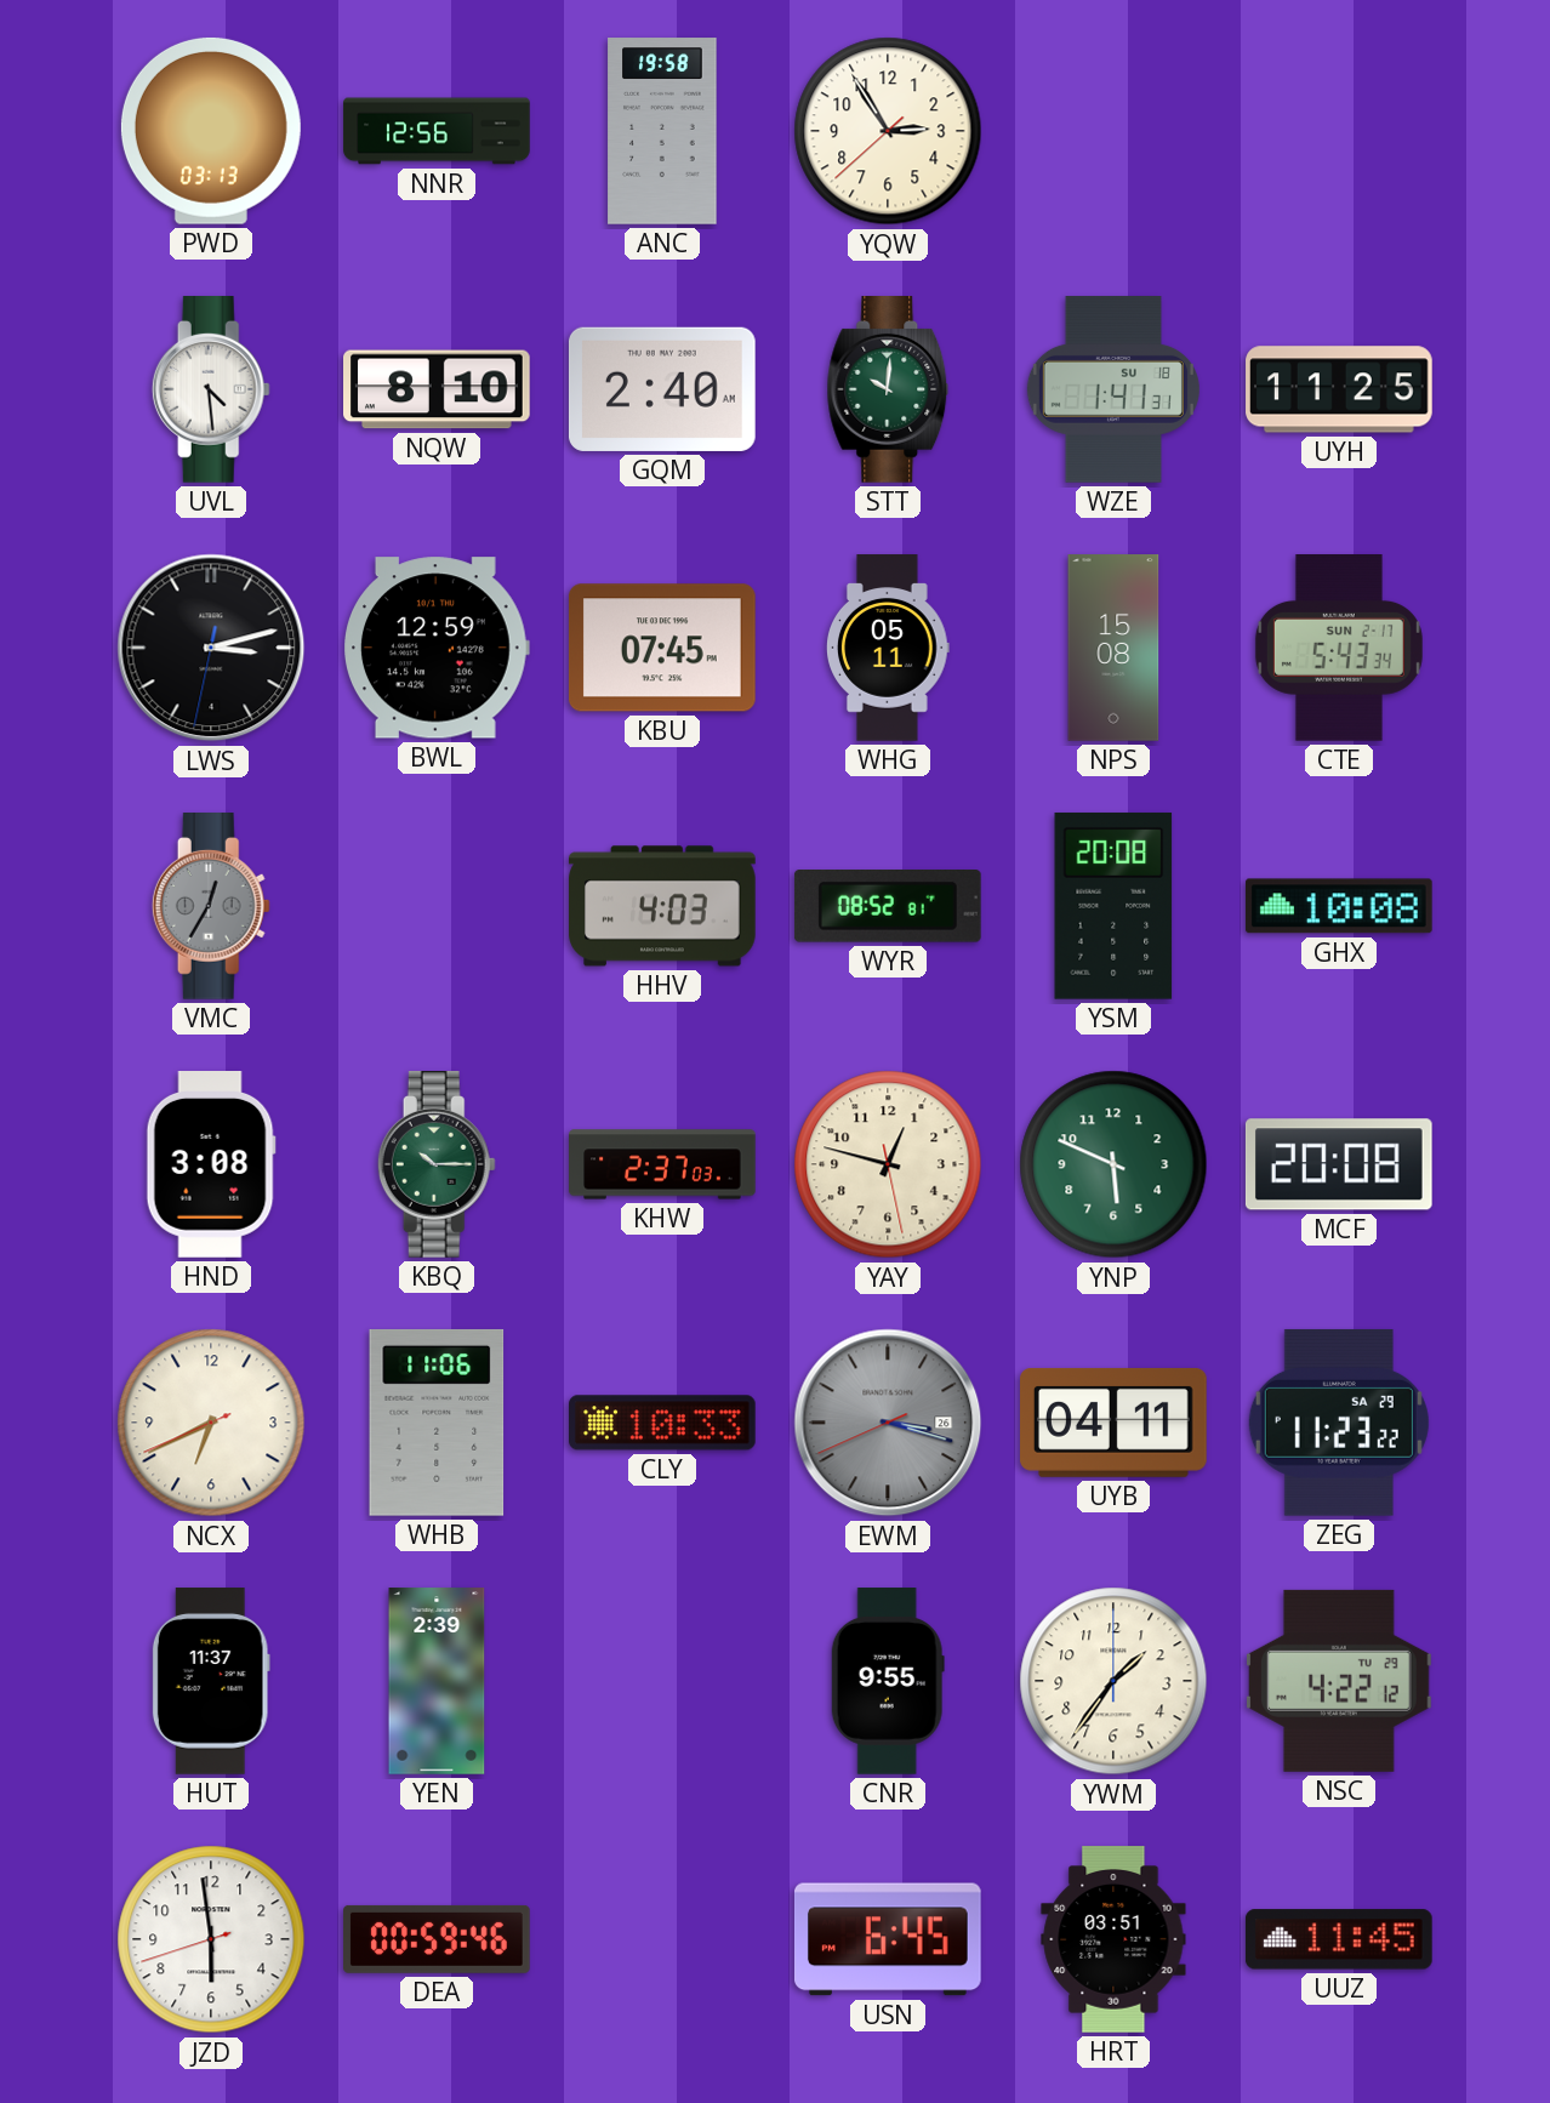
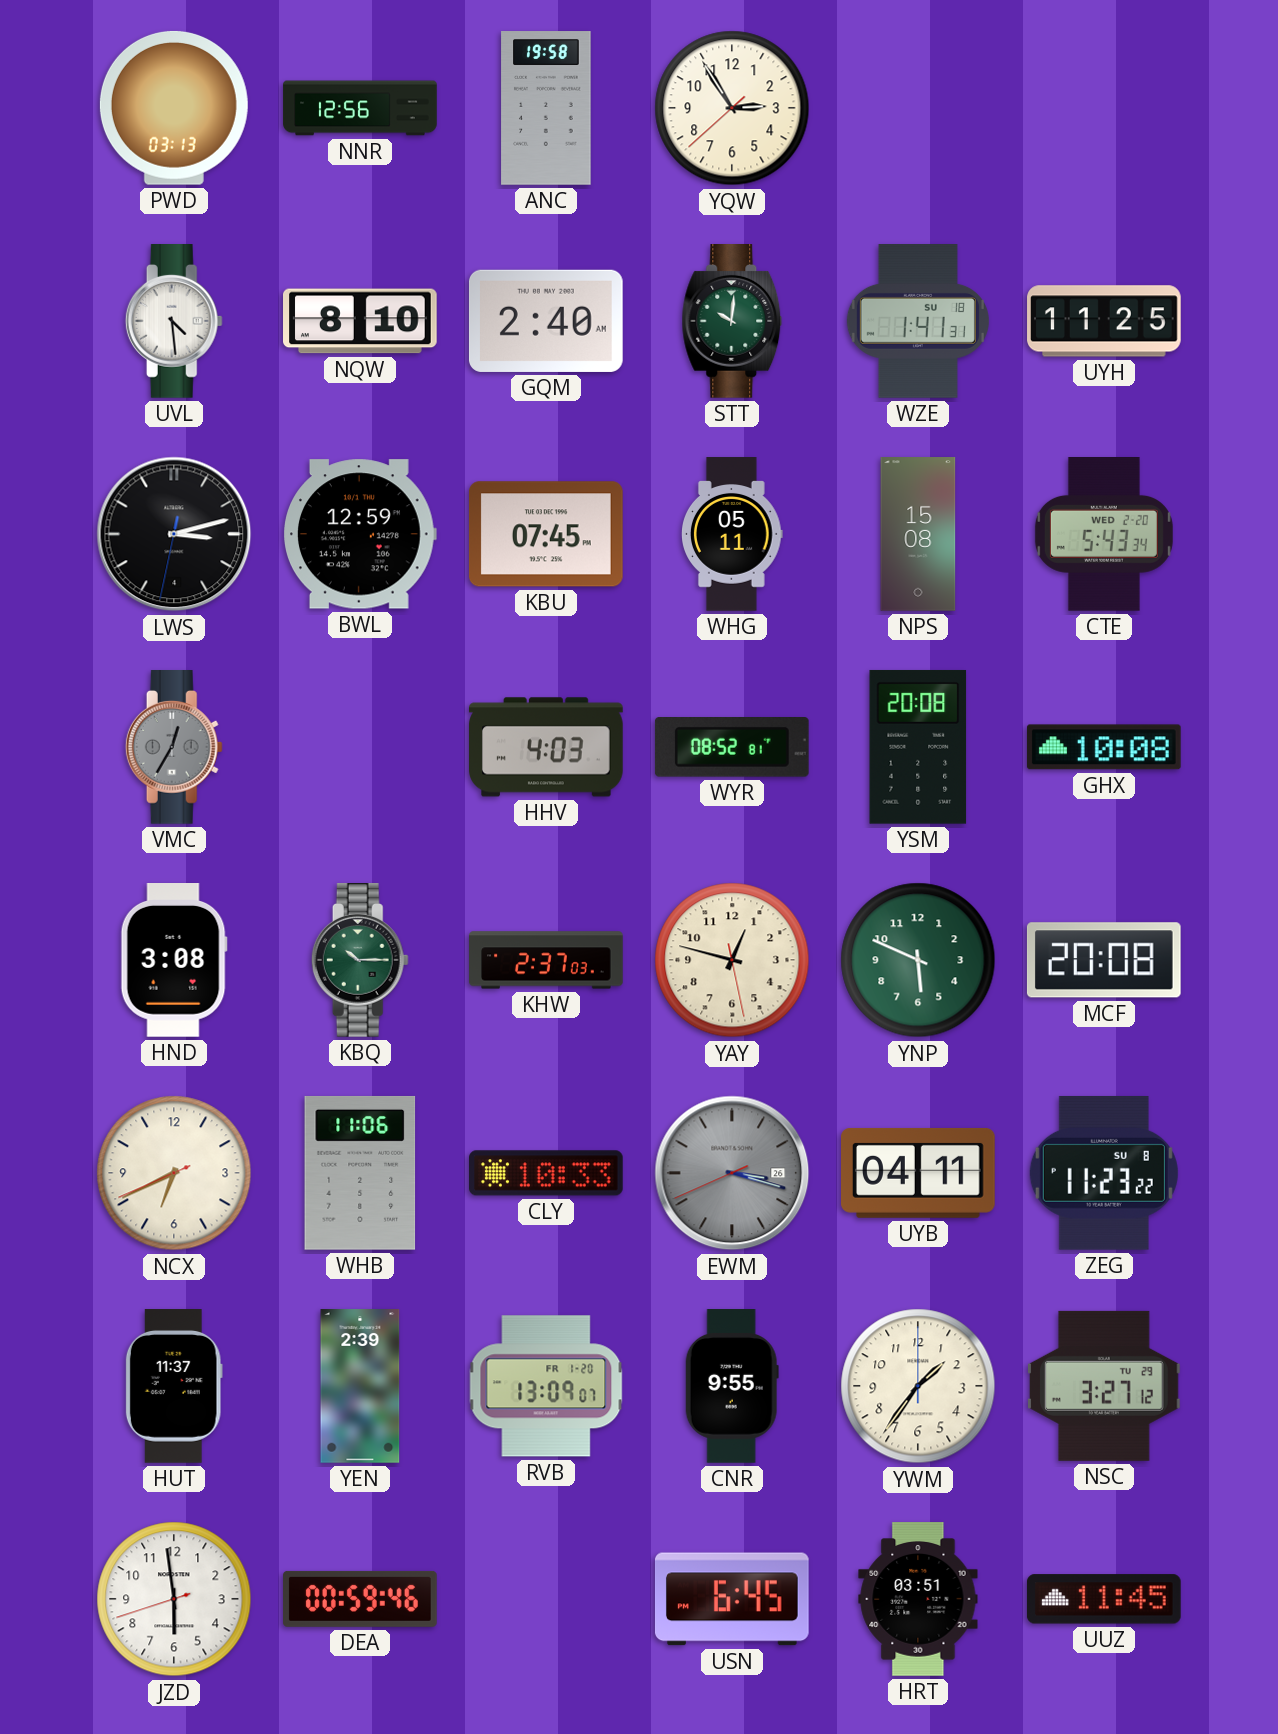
CTE date: SUN 2-17 -> WED 2-20
ZEG date: SA 29 -> SU 8
RVB: none -> 13:09
NSC: 4:22 -> 3:27
